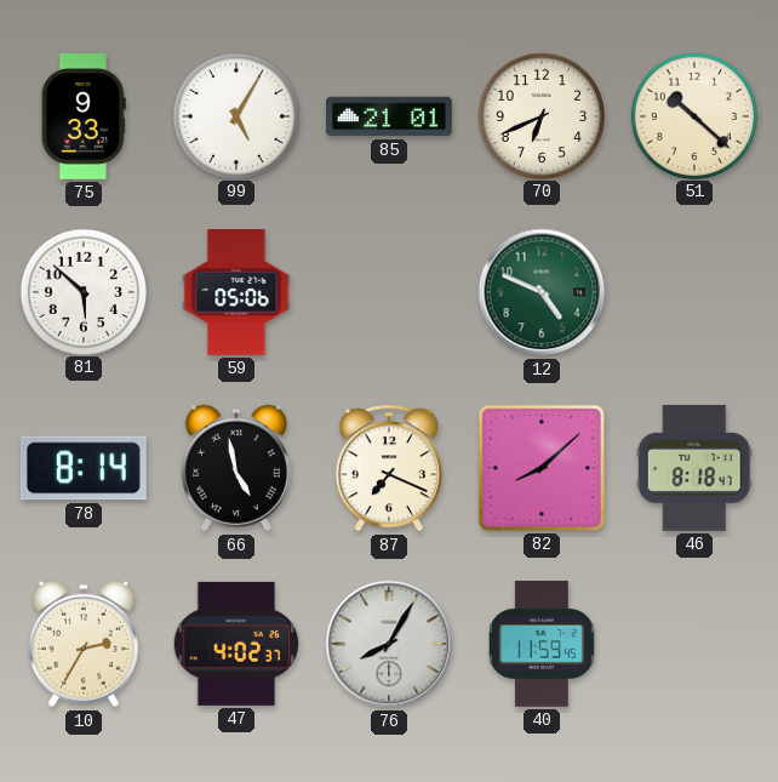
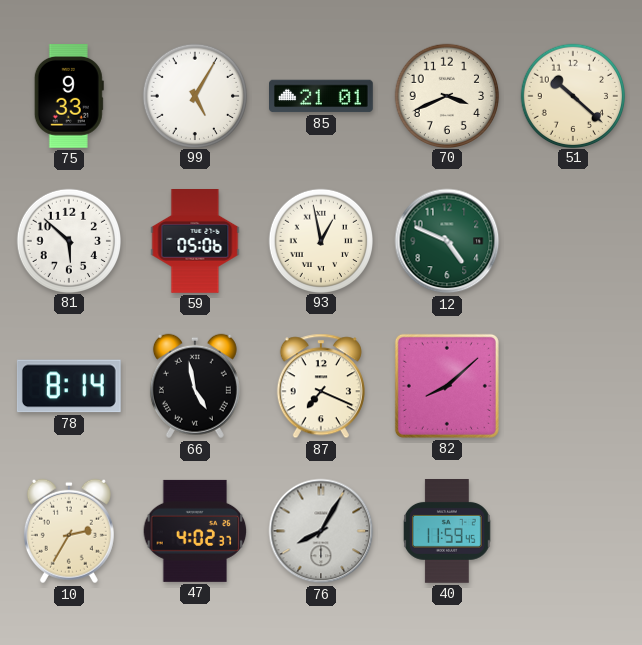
70: 6:41 -> 3:41
93: none -> 12:58
46: 8:18 -> none
